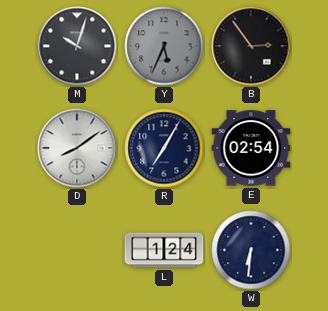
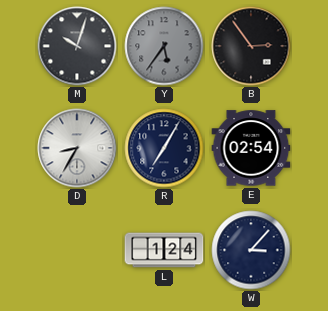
Y: 5:34 -> 5:36
D: 8:09 -> 8:35
W: 6:31 -> 3:07
